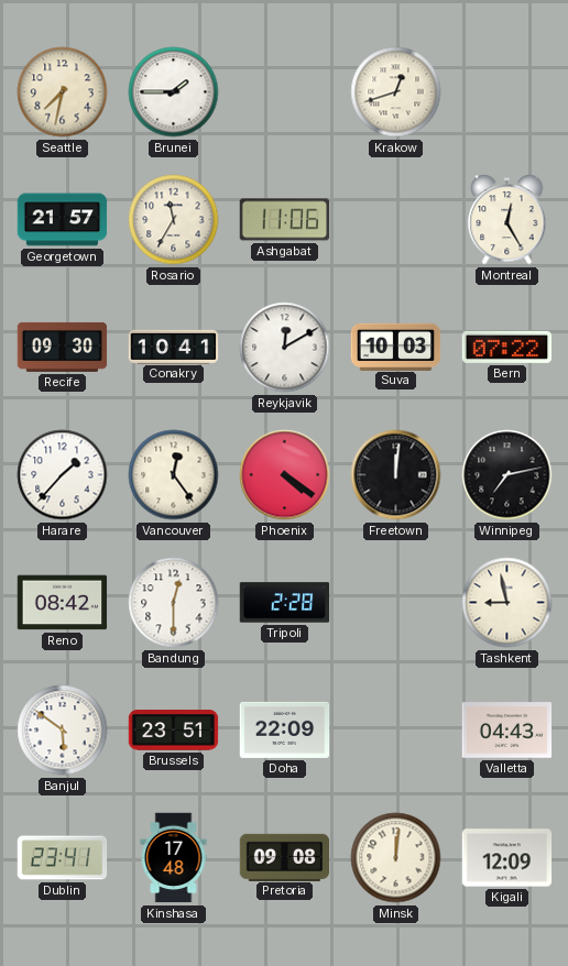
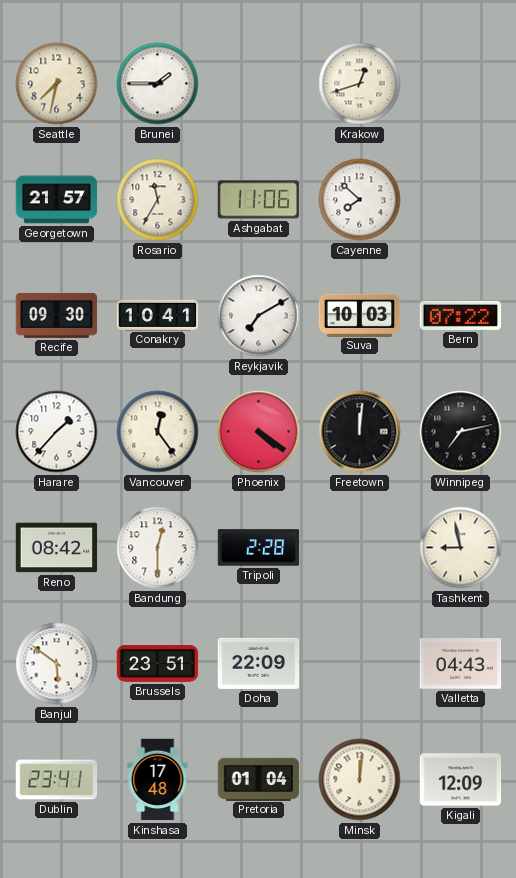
Cayenne: none -> 7:52
Montreal: 12:25 -> none
Reykjavik: 12:10 -> 7:10
Pretoria: 09:08 -> 01:04
